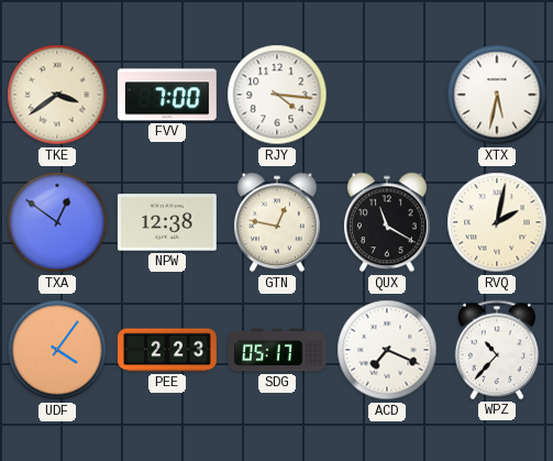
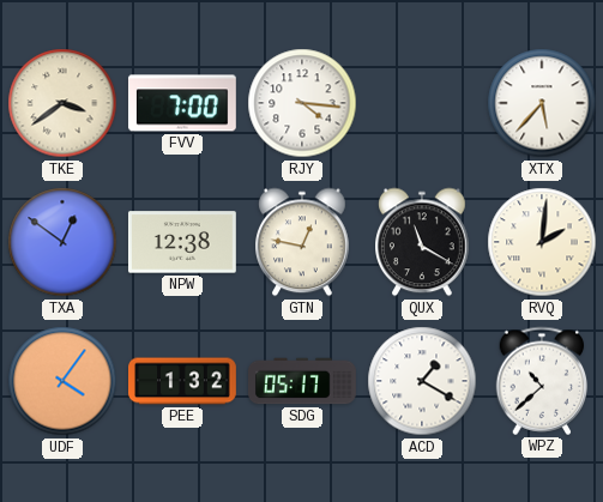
XTX: 5:32 -> 5:37
RVQ: 2:02 -> 2:01
PEE: 2:23 -> 1:32
ACD: 7:19 -> 1:20
WPZ: 10:37 -> 10:38
